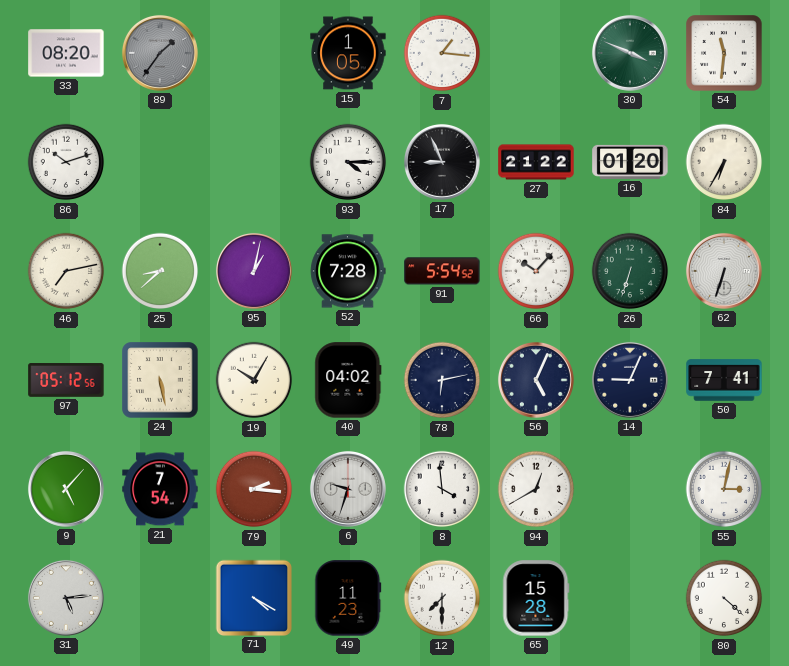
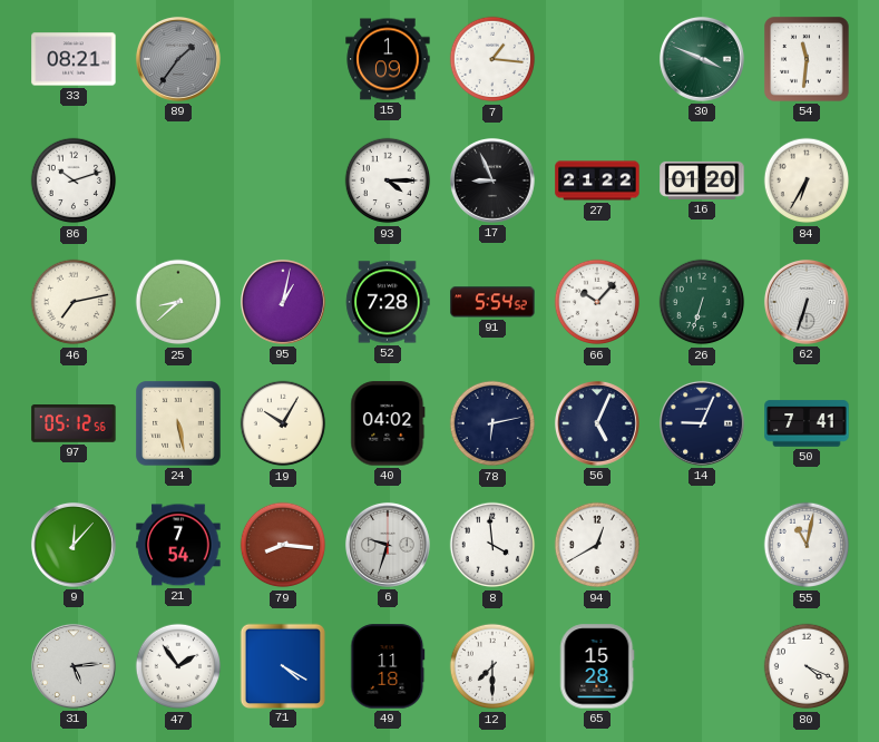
33: 08:20 -> 08:21
15: 1:05 -> 1:09
9: 5:07 -> 12:07
79: 2:16 -> 8:16
55: 3:02 -> 11:02
47: none -> 1:54
49: 11:23 -> 11:18
80: 4:22 -> 4:19
